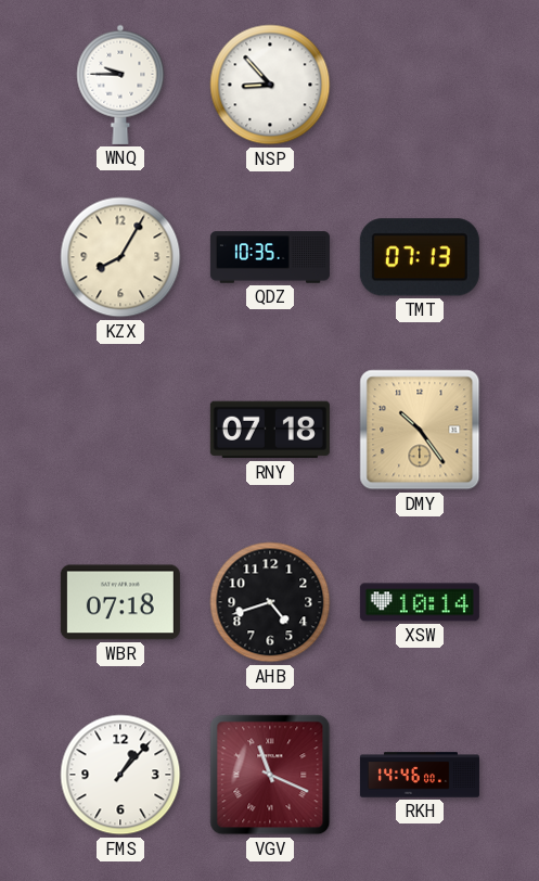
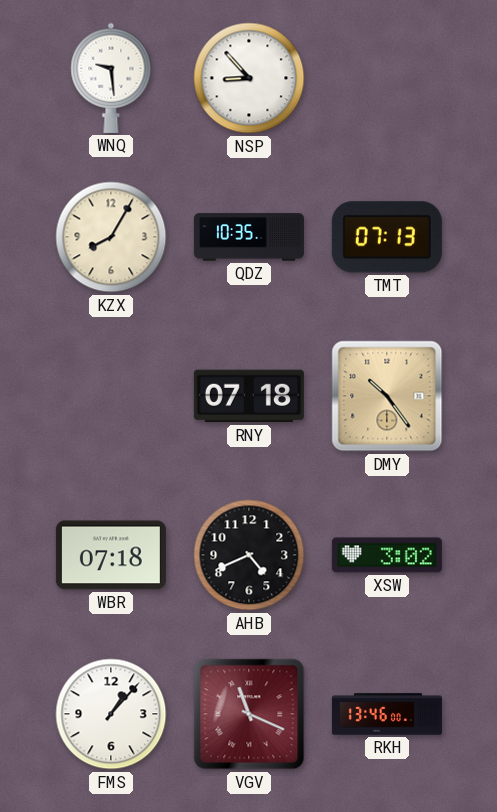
WNQ: 9:45 -> 9:29
AHB: 4:42 -> 4:41
XSW: 10:14 -> 3:02
RKH: 14:46 -> 13:46
